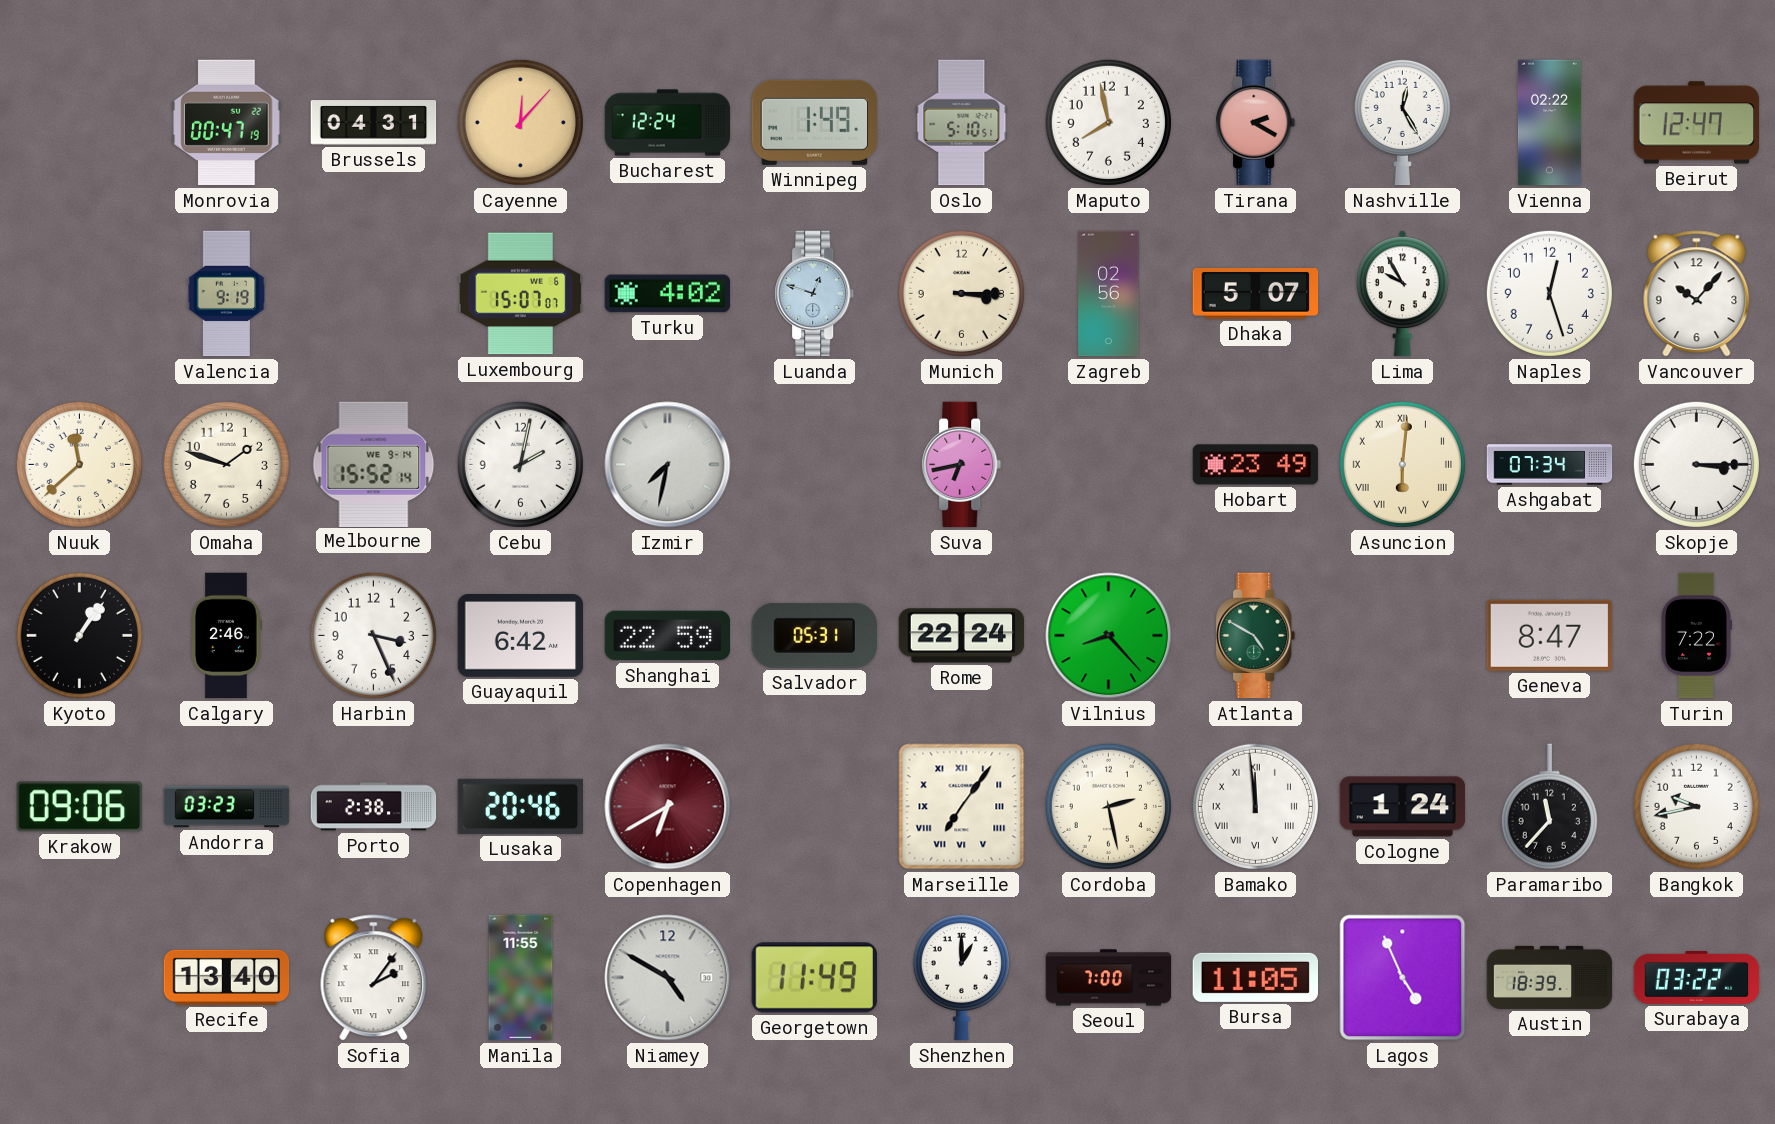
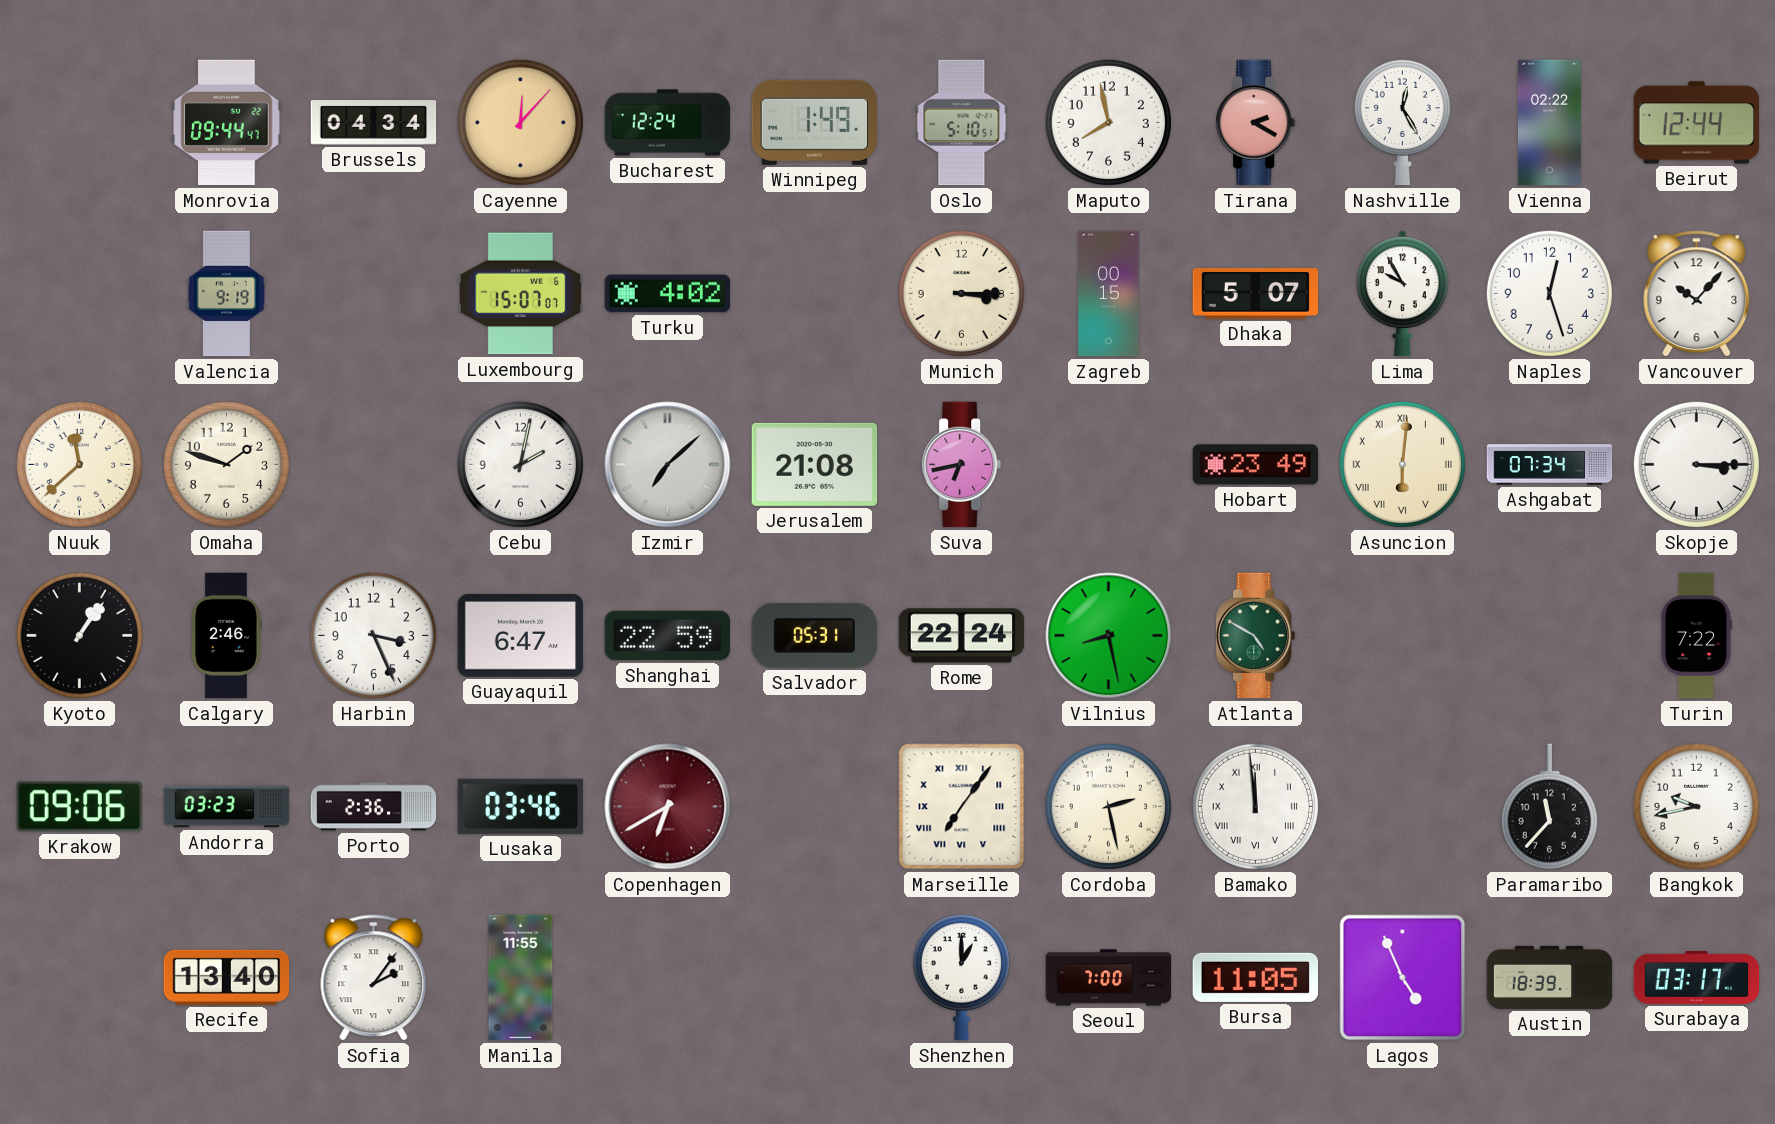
Monrovia: 00:47 -> 09:44
Brussels: 04:31 -> 04:34
Beirut: 12:47 -> 12:44
Luanda: 12:48 -> none
Zagreb: 02:56 -> 00:15
Melbourne: 15:52 -> none
Izmir: 7:32 -> 7:08
Jerusalem: none -> 21:08
Guayaquil: 6:42 -> 6:47
Vilnius: 8:23 -> 8:28
Geneva: 8:47 -> none
Porto: 2:38 -> 2:36
Lusaka: 20:46 -> 03:46
Cologne: 1:24 -> none
Niamey: 4:50 -> none
Georgetown: 11:49 -> none
Surabaya: 03:22 -> 03:17
